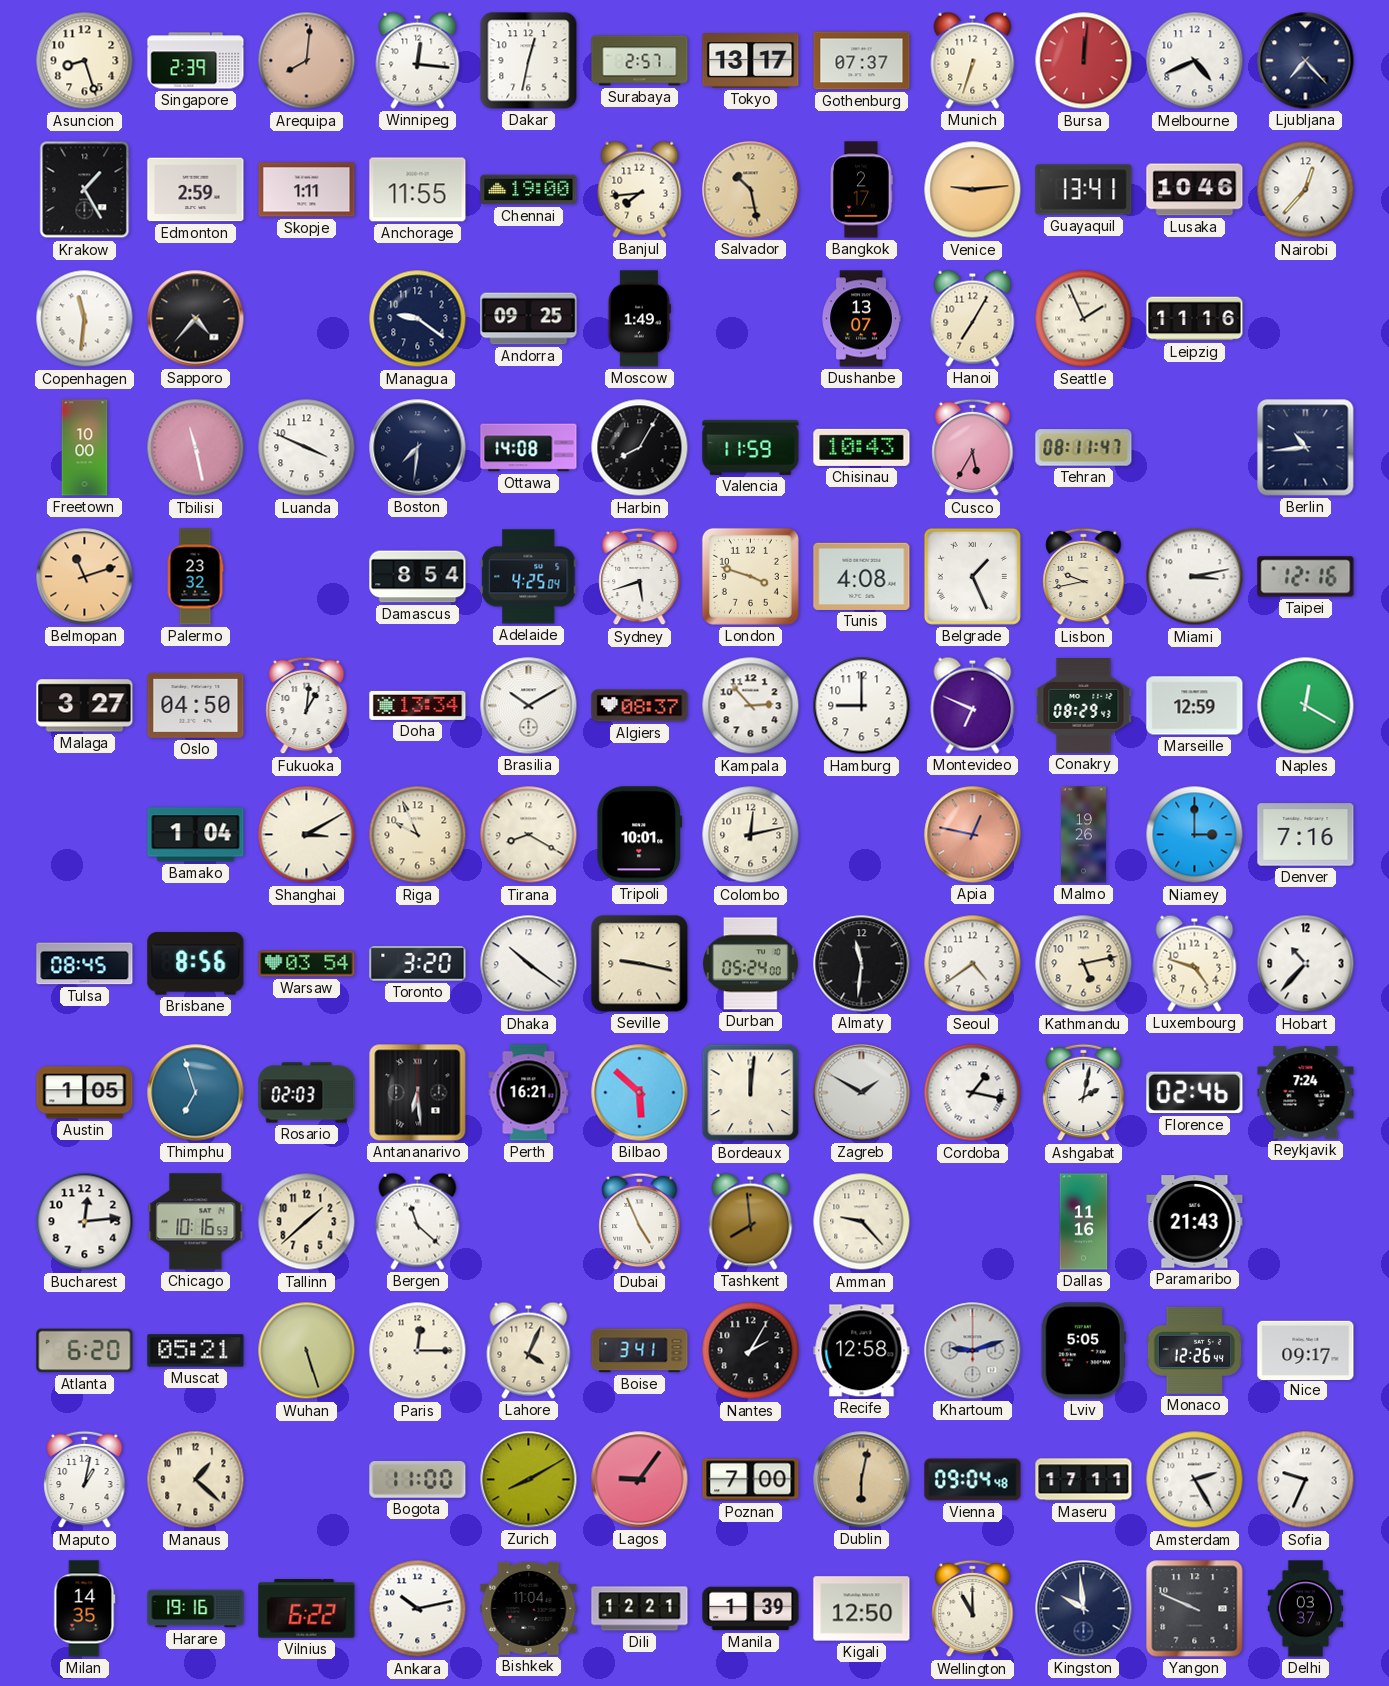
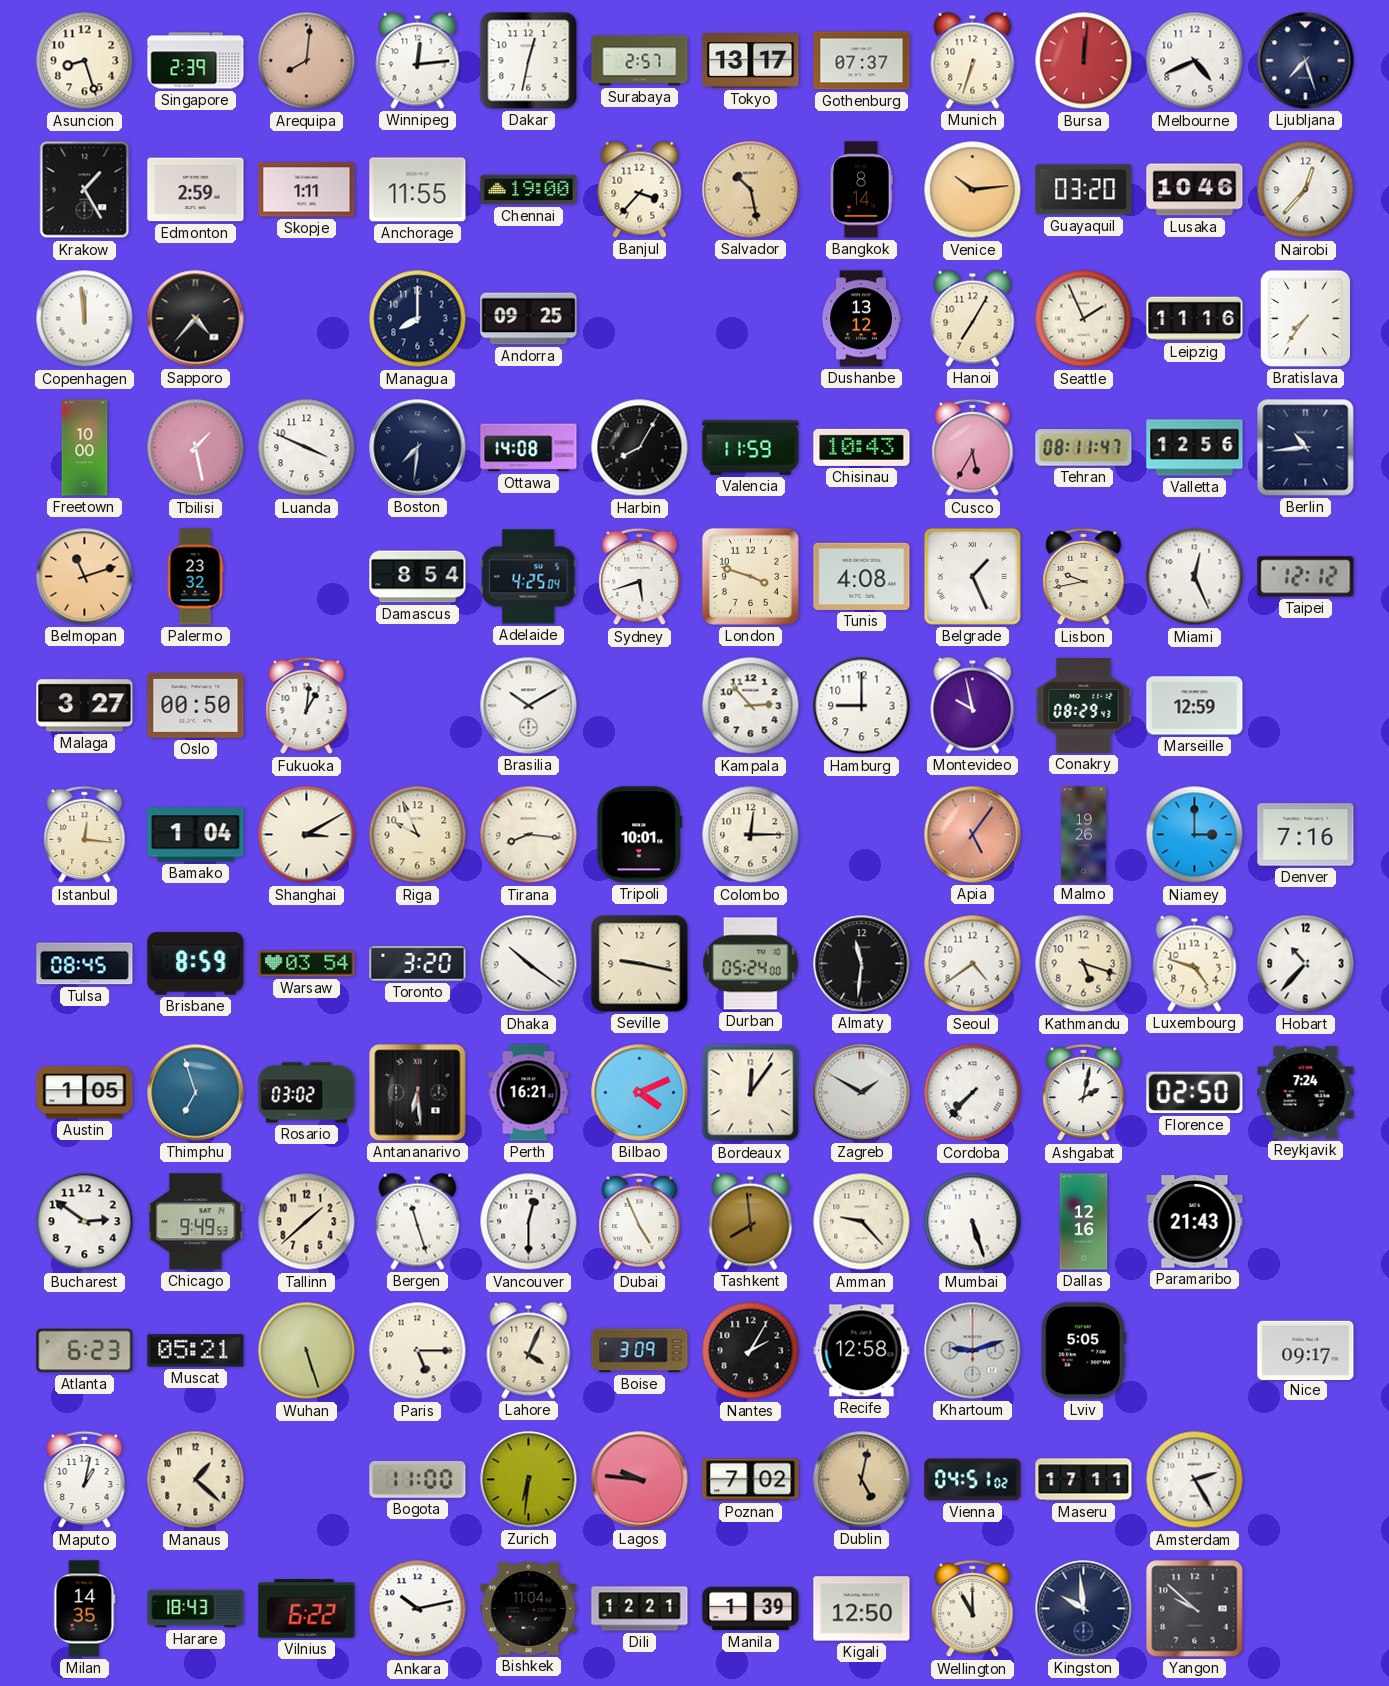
Winnipeg: 12:16 -> 12:14
Ljubljana: 7:23 -> 7:27
Banjul: 7:44 -> 3:37
Bangkok: 2:17 -> 8:14
Venice: 9:14 -> 10:14
Guayaquil: 13:41 -> 03:20
Copenhagen: 11:31 -> 11:59
Managua: 9:21 -> 8:00
Moscow: 1:49 -> none
Dushanbe: 13:07 -> 13:12
Bratislava: none -> 7:36
Tbilisi: 11:28 -> 1:28
Valletta: none -> 12:56
Miami: 3:13 -> 12:26
Taipei: 12:16 -> 12:12
Oslo: 04:50 -> 00:50
Doha: 13:34 -> none
Algiers: 08:37 -> none
Montevideo: 6:49 -> 9:58
Naples: 12:20 -> none
Istanbul: none -> 12:16
Tirana: 8:20 -> 8:16
Colombo: 12:13 -> 12:15
Apia: 12:47 -> 5:06
Brisbane: 8:56 -> 8:59
Kathmandu: 5:13 -> 5:18
Rosario: 02:03 -> 03:02
Bilbao: 5:52 -> 4:11
Bordeaux: 12:01 -> 12:06
Cordoba: 1:17 -> 7:37
Florence: 02:46 -> 02:50
Bucharest: 12:14 -> 2:51
Chicago: 10:16 -> 9:49
Bergen: 11:22 -> 11:27
Vancouver: none -> 12:30
Mumbai: none -> 5:27
Dallas: 11:16 -> 12:16
Atlanta: 6:20 -> 6:23
Paris: 12:15 -> 5:15
Boise: 3:41 -> 3:09
Monaco: 12:26 -> none
Zurich: 8:10 -> 6:31
Lagos: 9:06 -> 9:46
Poznan: 7:00 -> 7:02
Dublin: 6:02 -> 5:02
Vienna: 09:04 -> 04:51
Sofia: 9:34 -> none
Harare: 19:16 -> 18:43
Yangon: 9:49 -> 9:52
Delhi: 03:37 -> none
